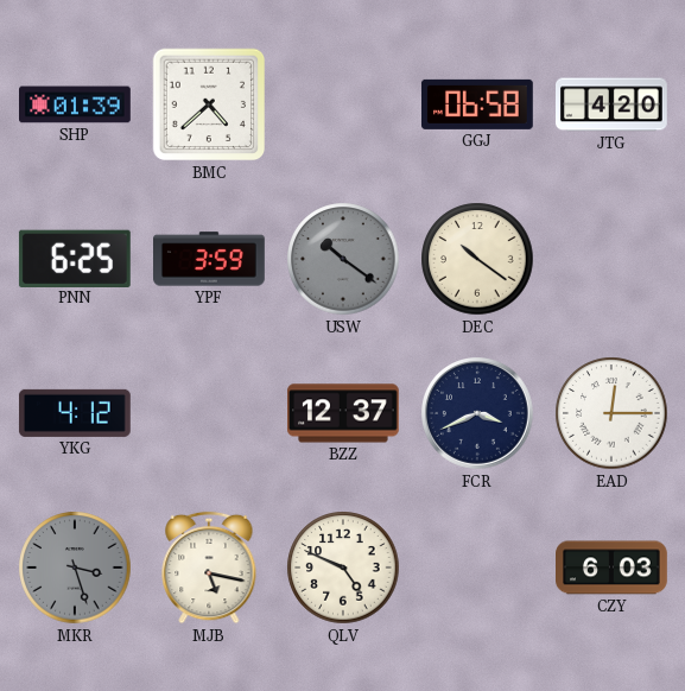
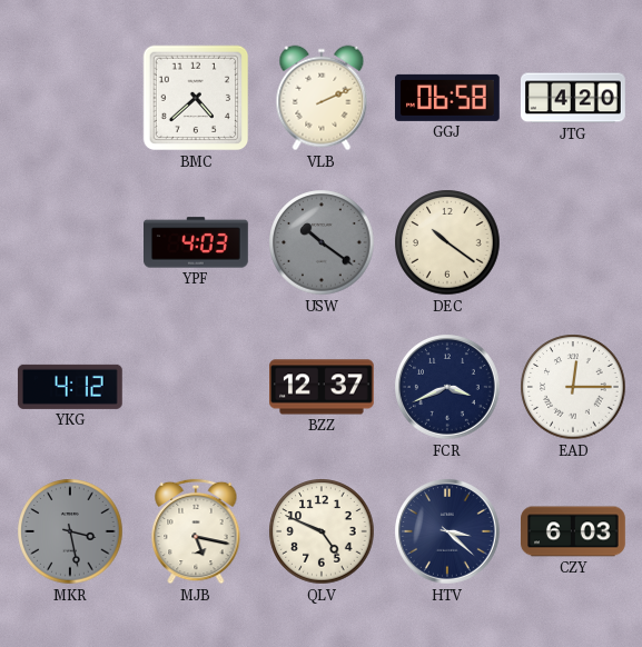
SHP: 01:39 -> none
VLB: none -> 2:11
PNN: 6:25 -> none
YPF: 3:59 -> 4:03
MKR: 3:27 -> 3:28
HTV: none -> 3:22
